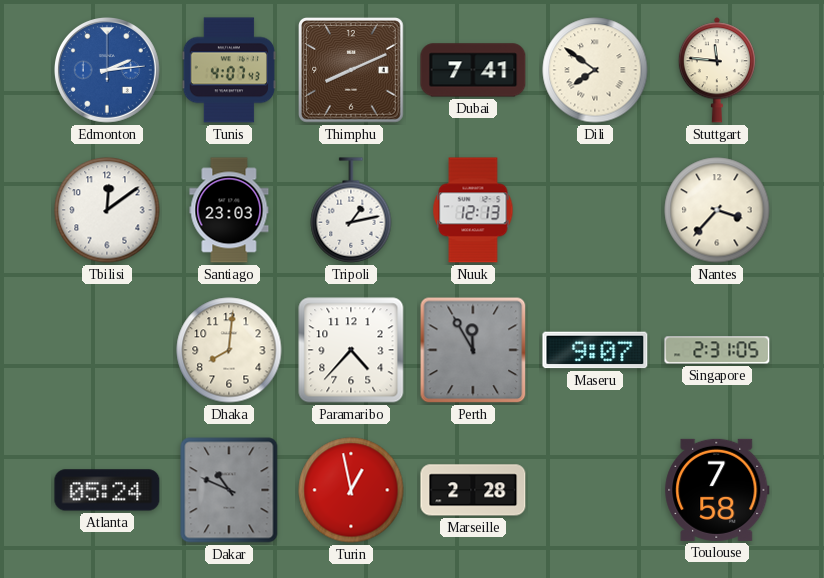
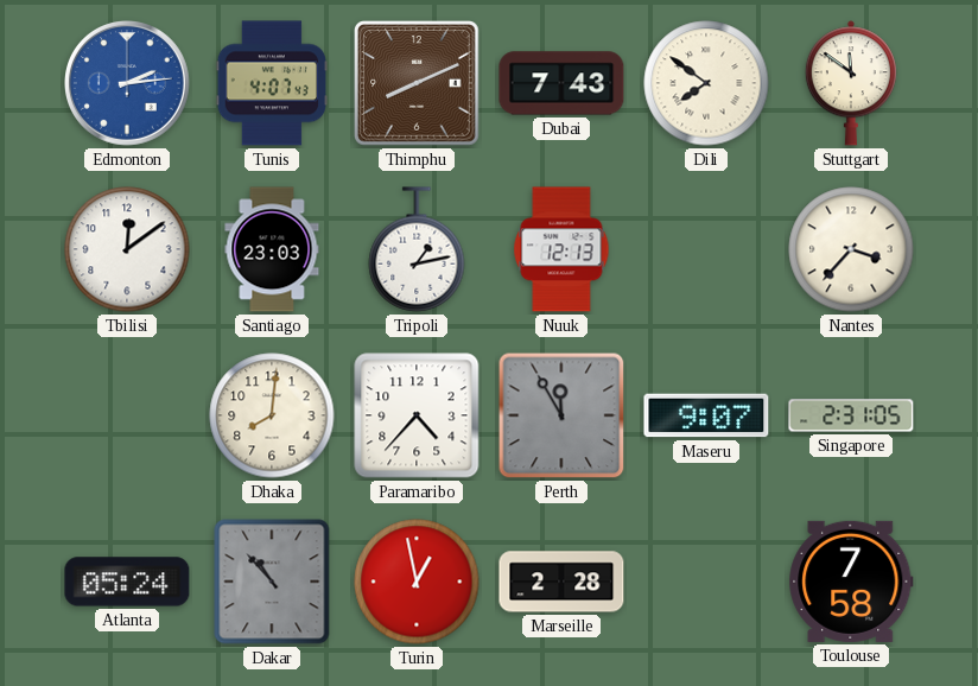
Dubai: 7:41 -> 7:43
Stuttgart: 11:46 -> 11:51
Dakar: 10:49 -> 10:53
